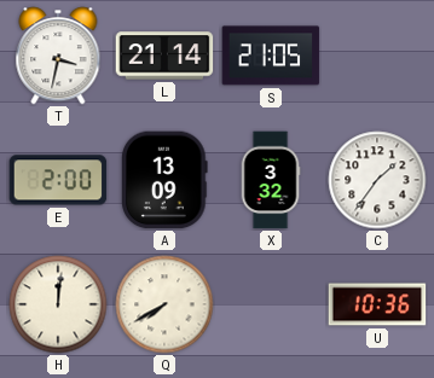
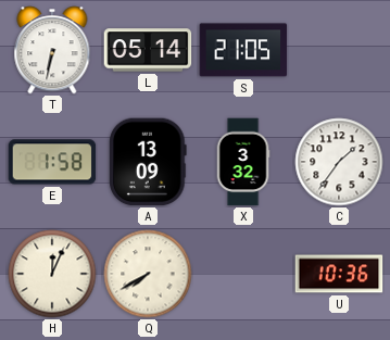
T: 3:32 -> 6:32
L: 21:14 -> 05:14
E: 2:00 -> 1:58
H: 12:01 -> 12:04
